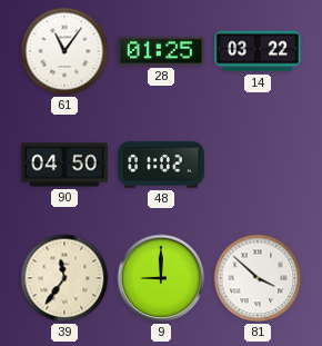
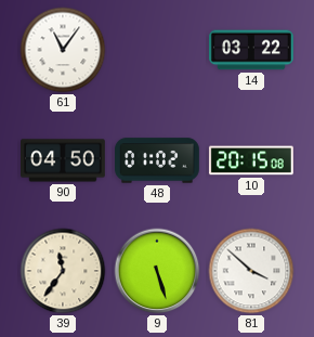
28: 01:25 -> none
10: none -> 20:15
9: 9:00 -> 5:27
